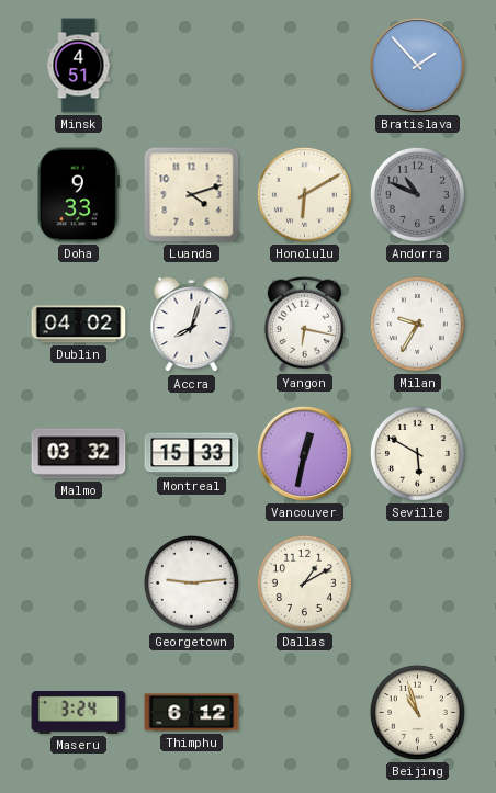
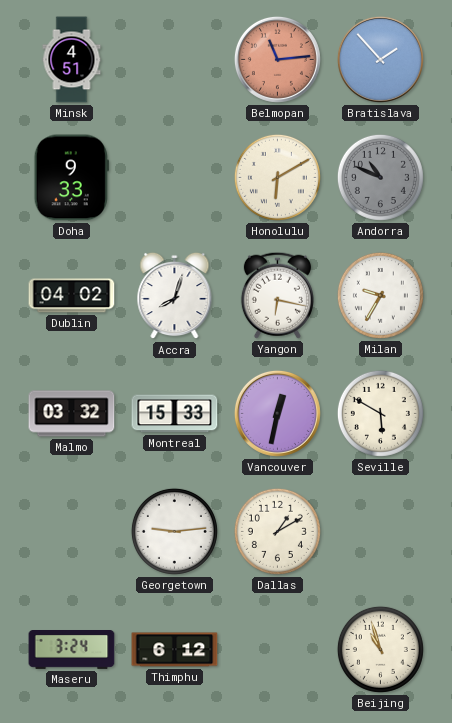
Belmopan: none -> 11:14
Luanda: 4:12 -> none
